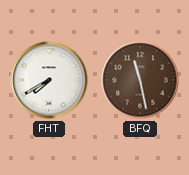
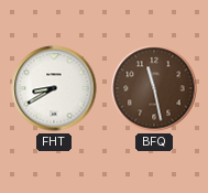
FHT: 7:40 -> 8:40
